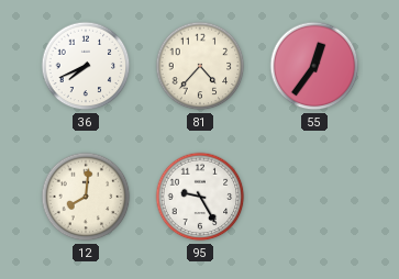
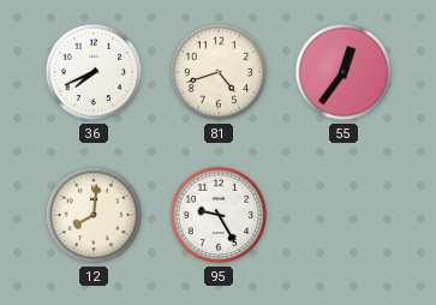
81: 4:37 -> 4:42
